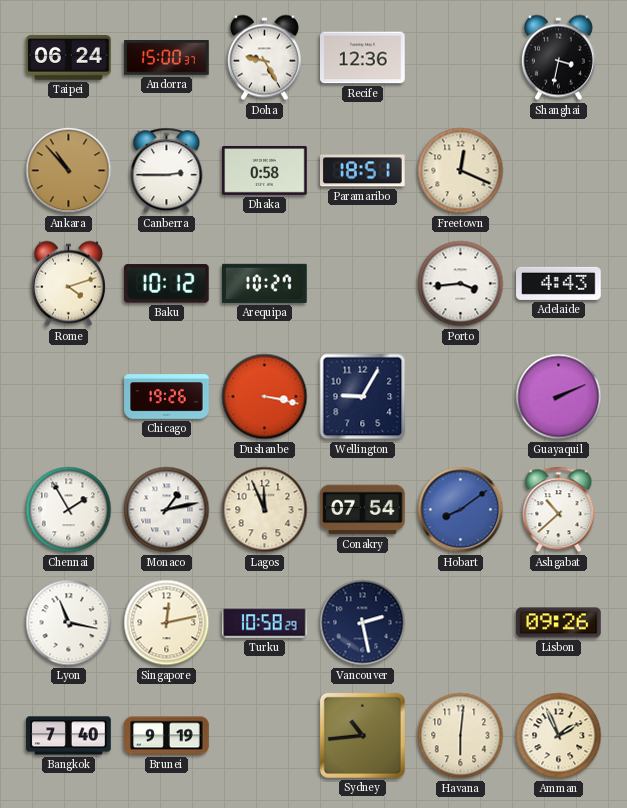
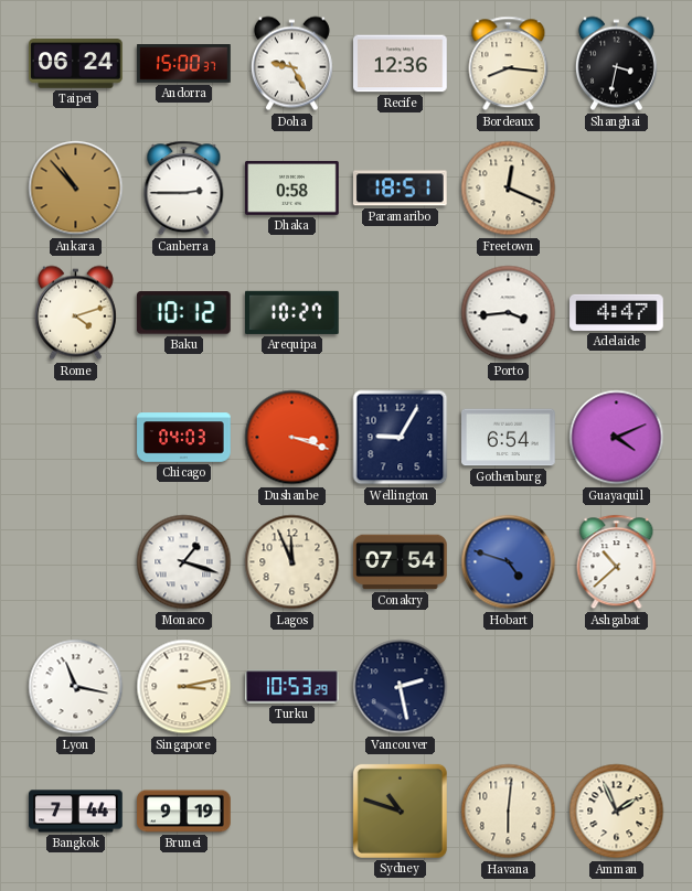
Bordeaux: none -> 8:16
Adelaide: 4:43 -> 4:47
Chicago: 19:26 -> 04:03
Dushanbe: 3:17 -> 3:18
Gothenburg: none -> 6:54
Guayaquil: 2:11 -> 4:11
Chennai: 1:55 -> none
Monaco: 1:13 -> 1:18
Hobart: 8:09 -> 4:48
Singapore: 12:13 -> 3:13
Turku: 10:58 -> 10:53
Lisbon: 09:26 -> none
Bangkok: 7:40 -> 7:44
Sydney: 10:44 -> 10:48
